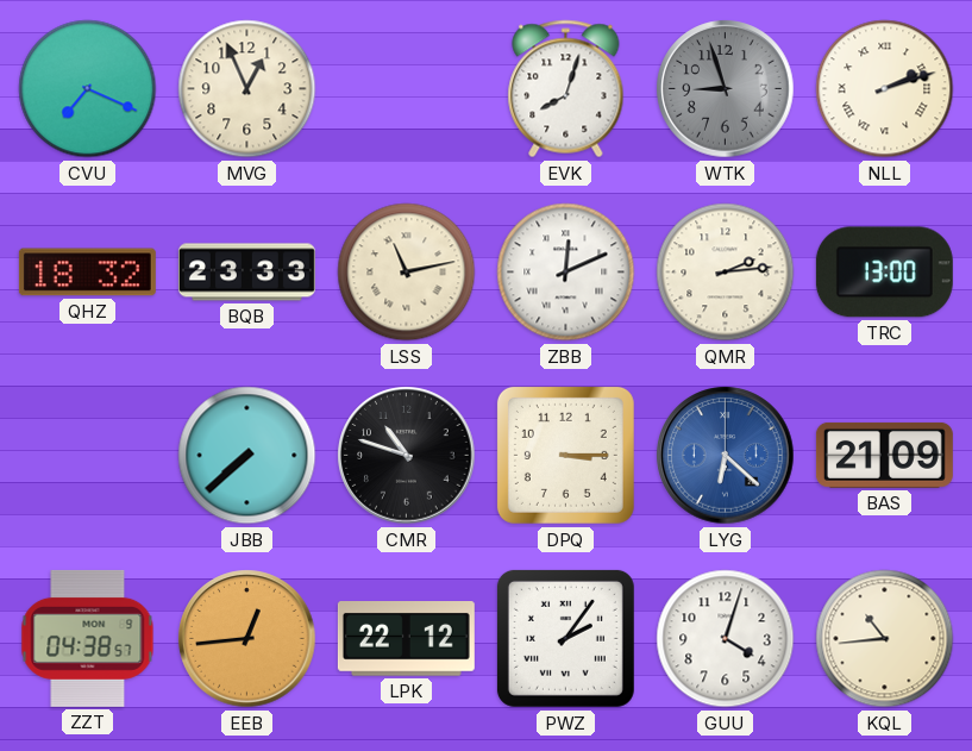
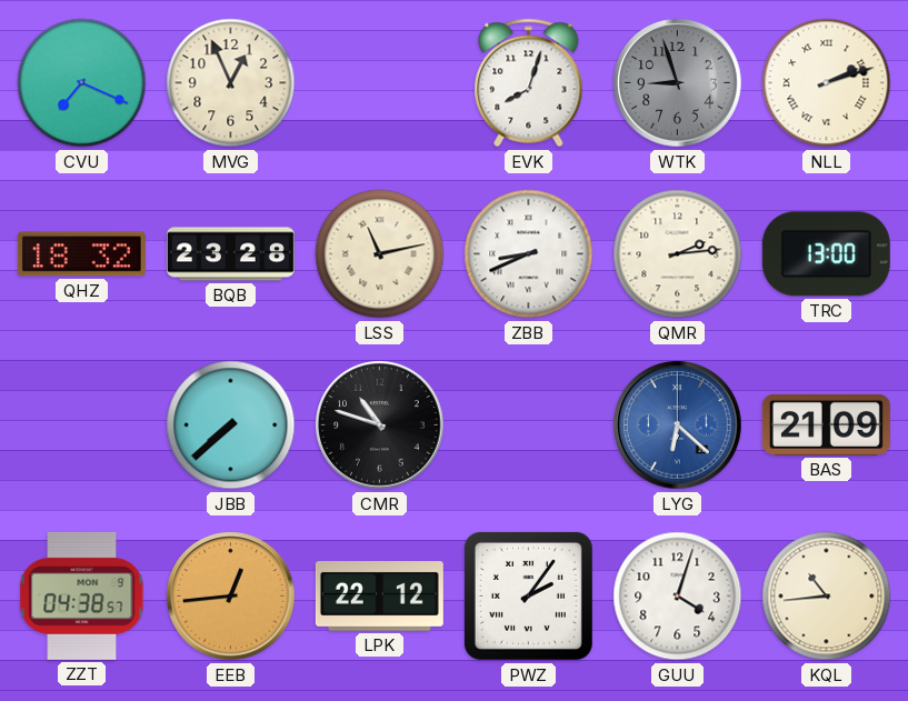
BQB: 23:33 -> 23:28
ZBB: 12:11 -> 8:41
DPQ: 3:15 -> none
